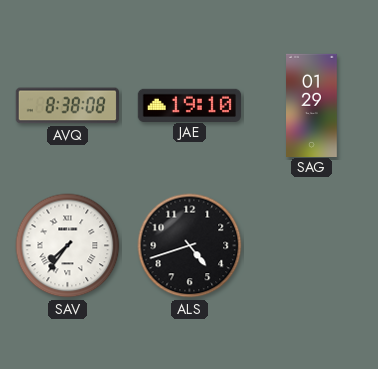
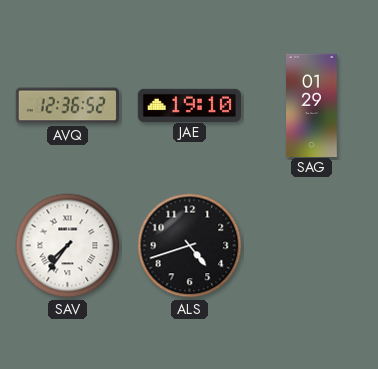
AVQ: 8:38 -> 12:36
